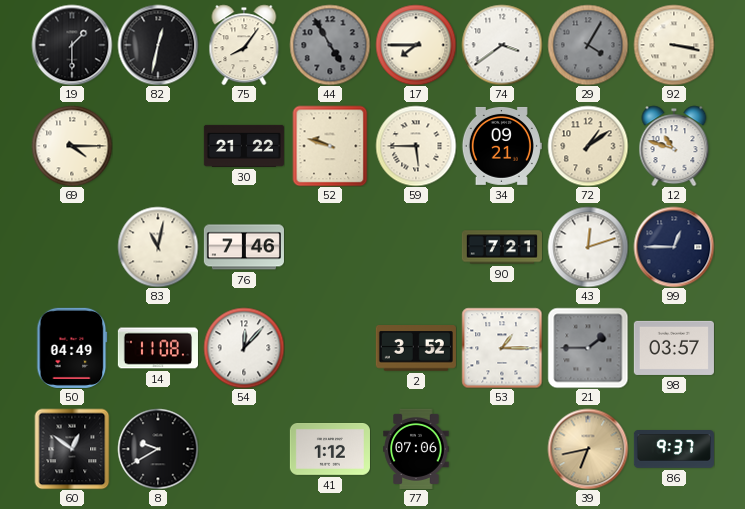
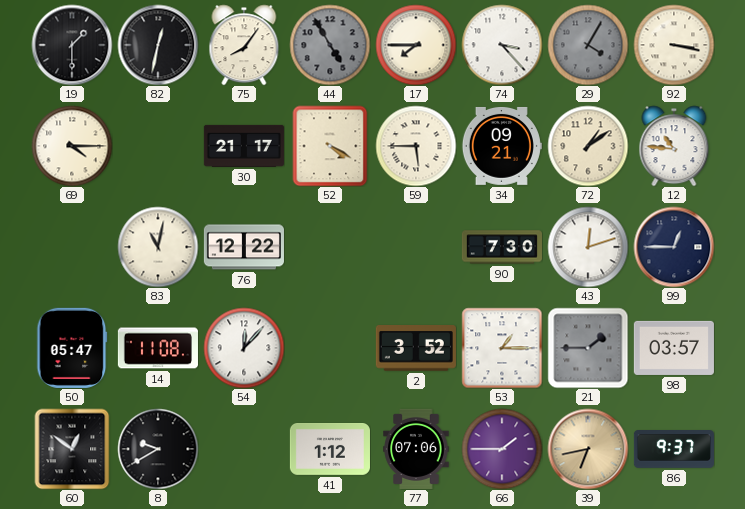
74: 3:39 -> 3:23
30: 21:22 -> 21:17
52: 9:48 -> 4:20
12: 10:48 -> 10:46
76: 7:46 -> 12:22
90: 7:21 -> 7:30
50: 04:49 -> 05:47
66: none -> 1:45
